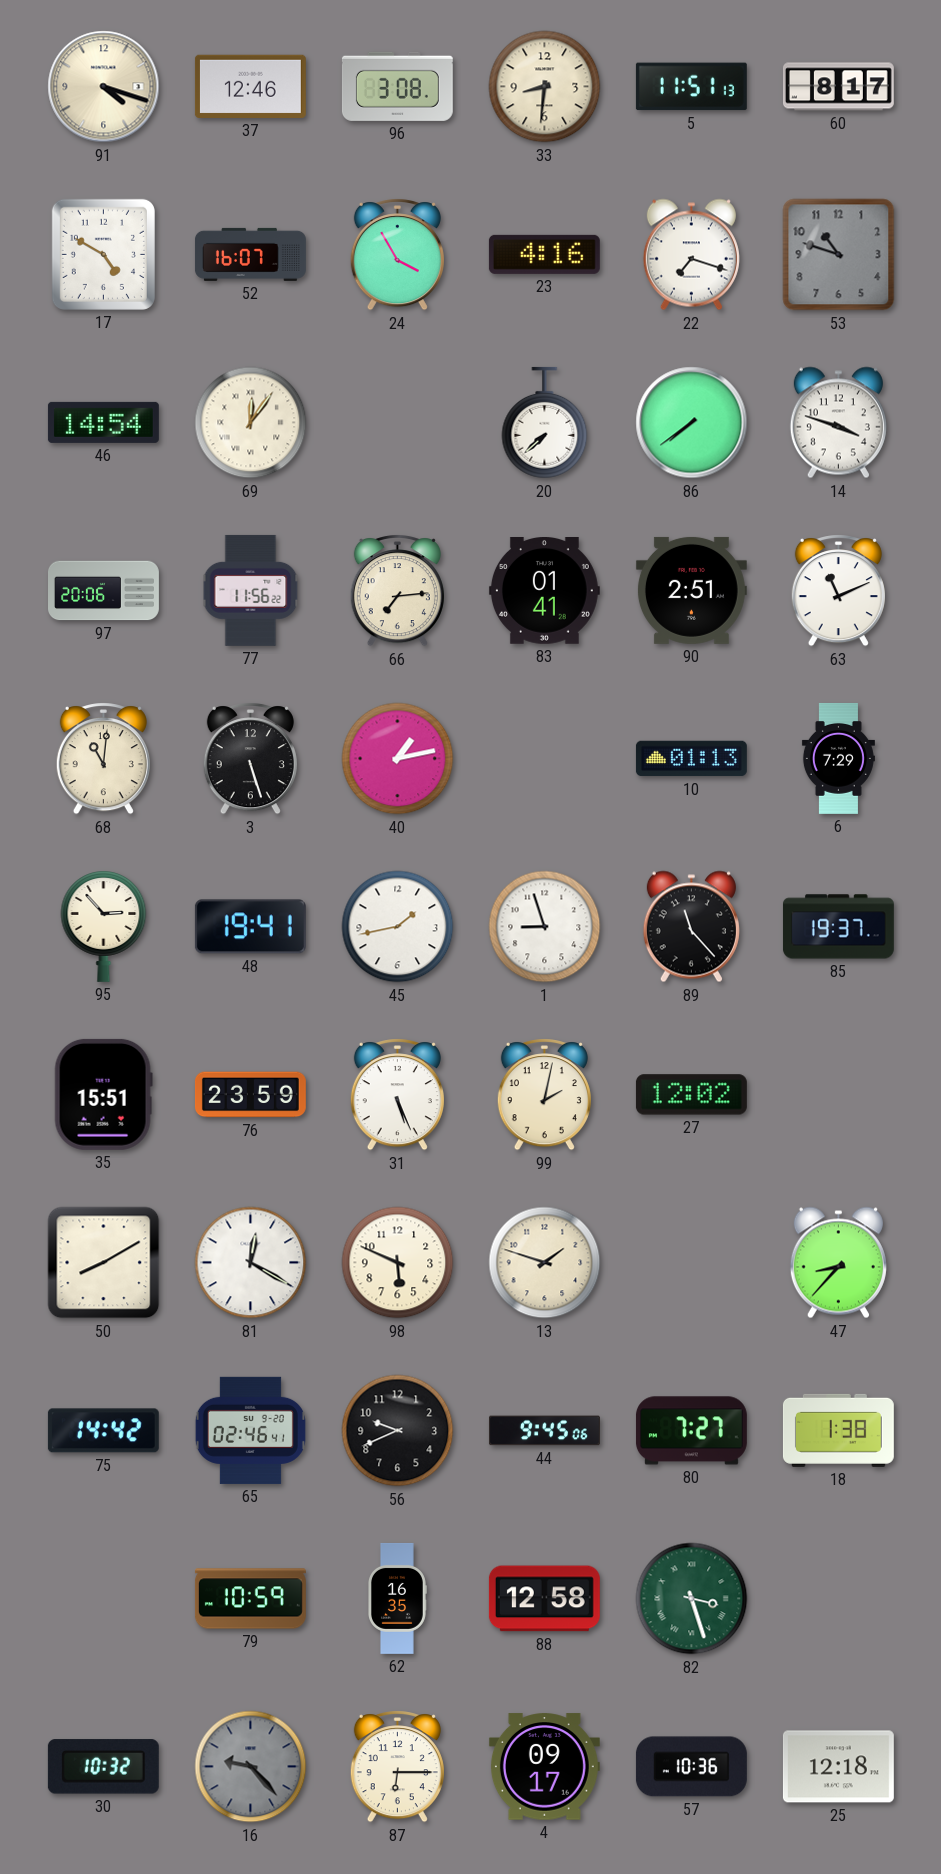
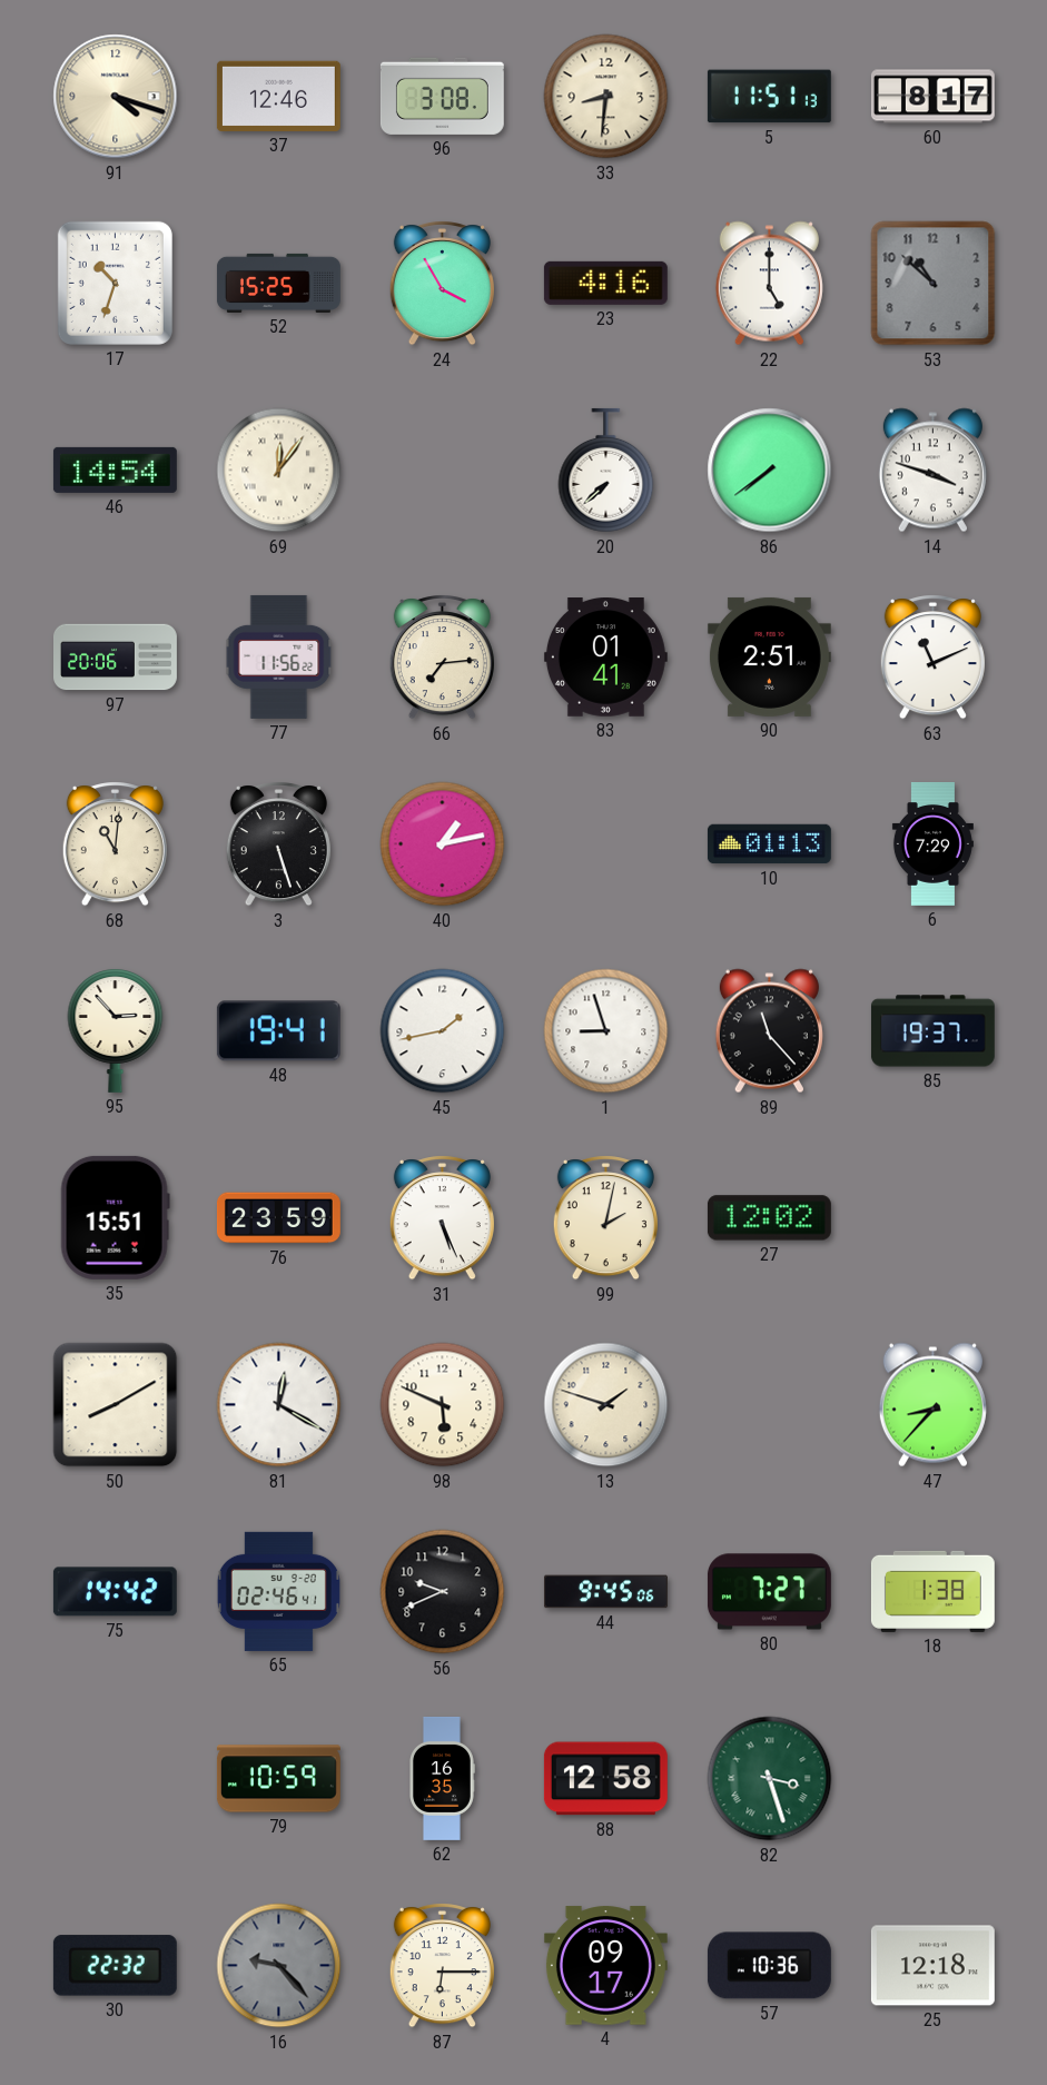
17: 4:50 -> 10:33
52: 16:07 -> 15:25
22: 7:18 -> 5:00
53: 10:48 -> 10:52
30: 10:32 -> 22:32
